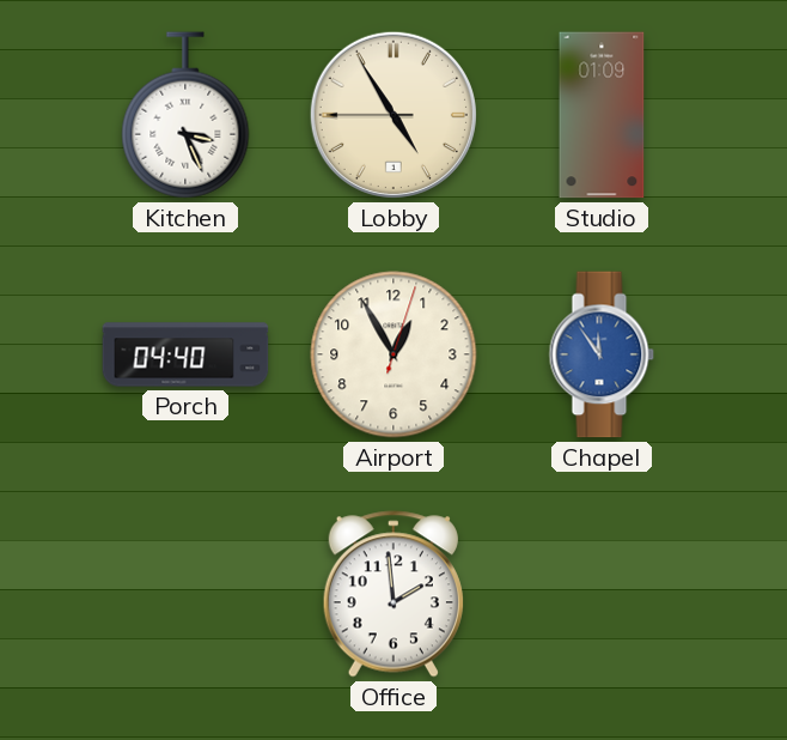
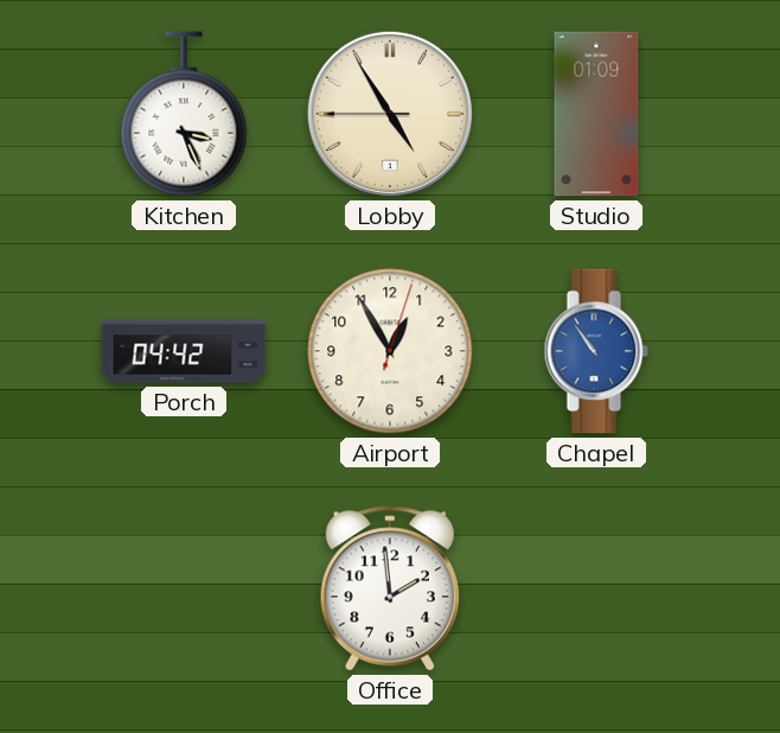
Porch: 04:40 -> 04:42
Chapel: 11:54 -> 10:54
